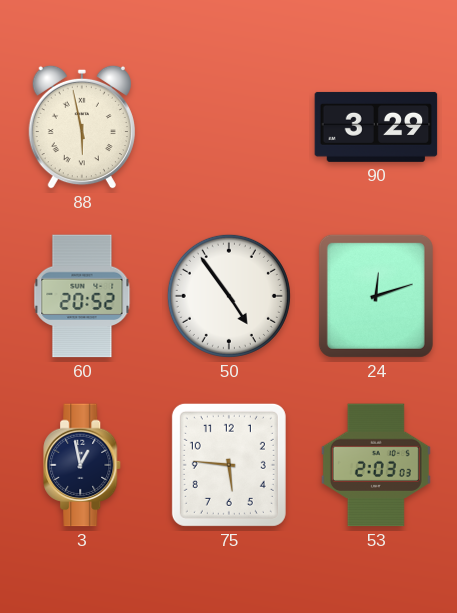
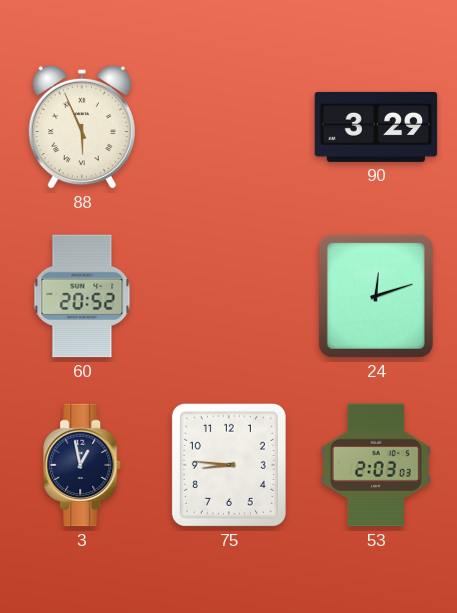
88: 5:58 -> 5:56
50: 4:54 -> none
75: 5:46 -> 8:46
